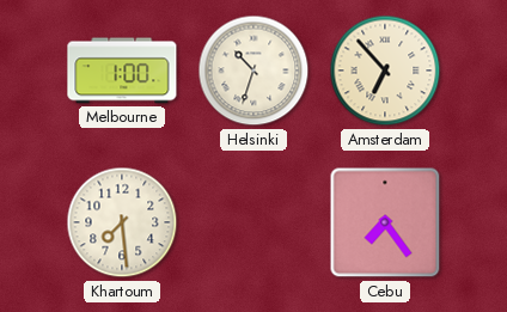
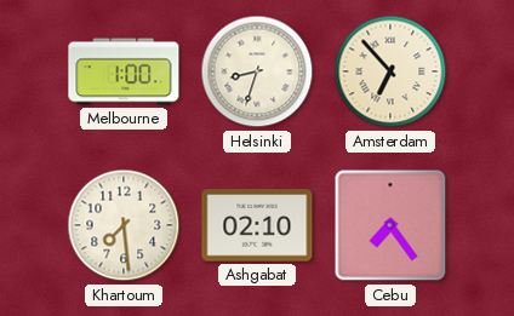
Helsinki: 10:33 -> 8:33
Ashgabat: none -> 02:10
